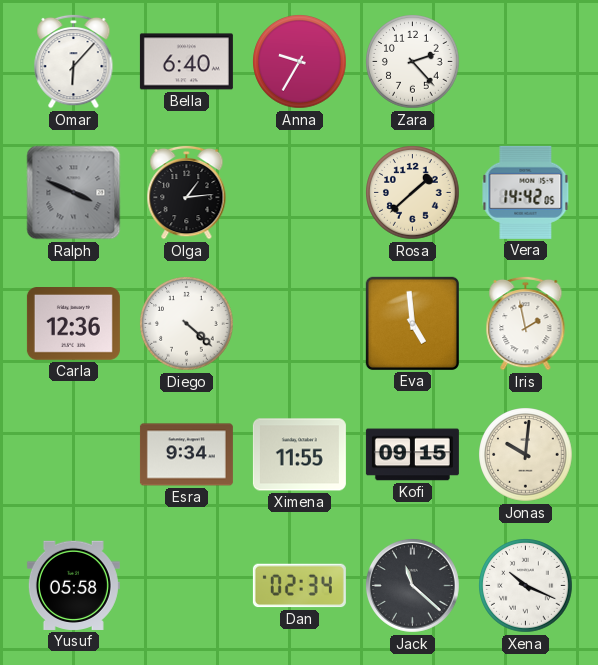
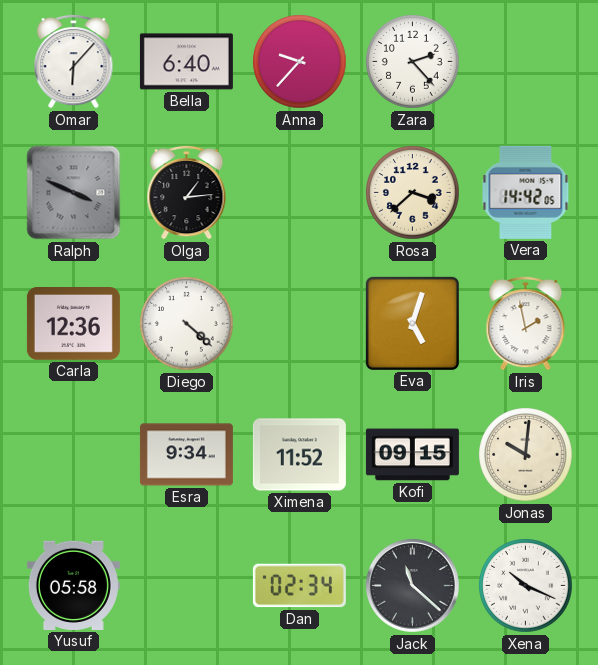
Anna: 9:35 -> 9:37
Rosa: 1:38 -> 3:38
Eva: 4:59 -> 5:03
Ximena: 11:55 -> 11:52
